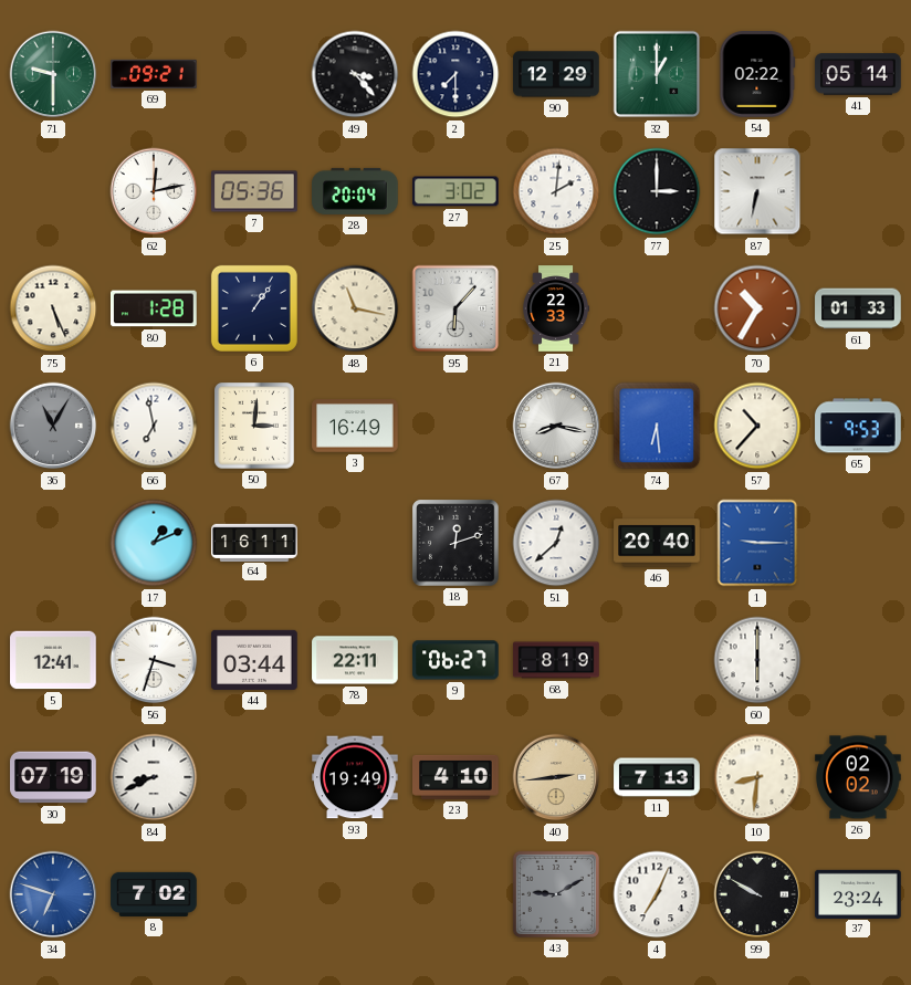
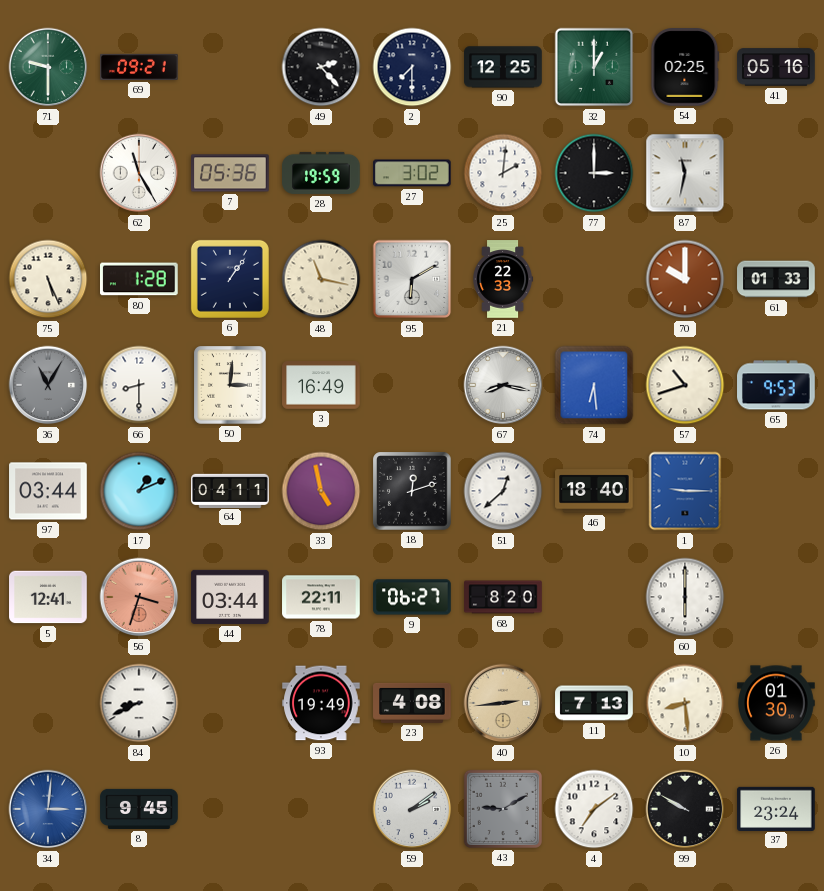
49: 3:23 -> 2:23
90: 12:29 -> 12:25
54: 02:22 -> 02:25
41: 05:14 -> 05:16
62: 12:13 -> 11:25
28: 20:04 -> 19:59
87: 6:32 -> 11:32
95: 6:07 -> 6:10
70: 10:35 -> 10:00
66: 6:58 -> 8:30
57: 10:37 -> 10:42
97: none -> 03:44
64: 16:11 -> 04:11
33: none -> 4:58
46: 20:40 -> 18:40
56 dial: white -> salmon
68: 8:19 -> 8:20
30: 07:19 -> none
23: 4:10 -> 4:08
10: 8:31 -> 8:29
26: 02:02 -> 01:30
34: 6:48 -> 3:01
8: 7:02 -> 9:45
59: none -> 2:09
4: 7:04 -> 7:09
